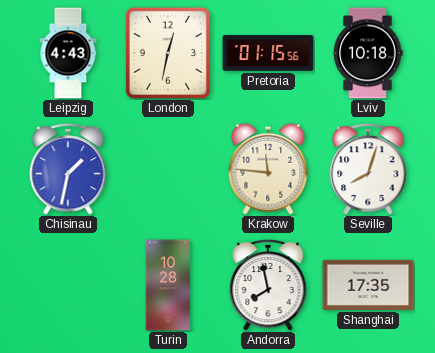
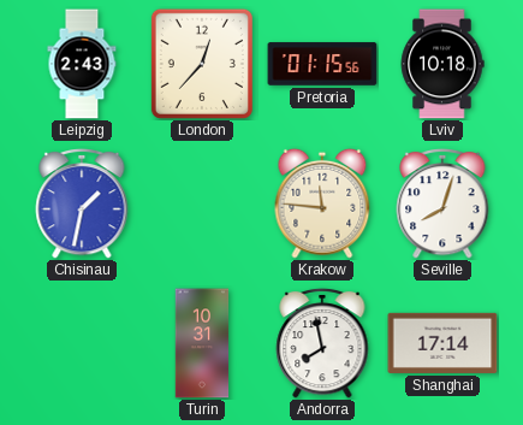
Leipzig: 4:43 -> 2:43
London: 12:32 -> 12:37
Turin: 10:28 -> 10:31
Shanghai: 17:35 -> 17:14
